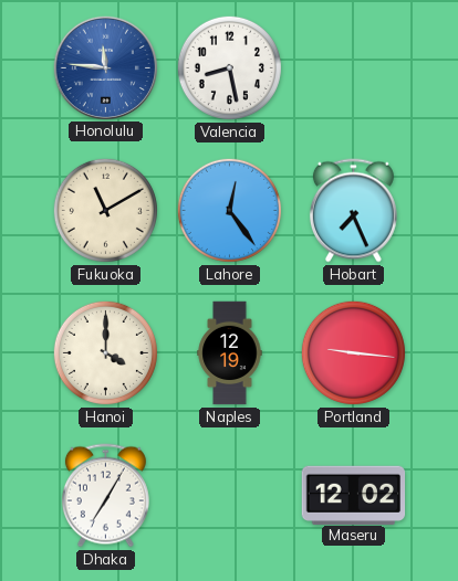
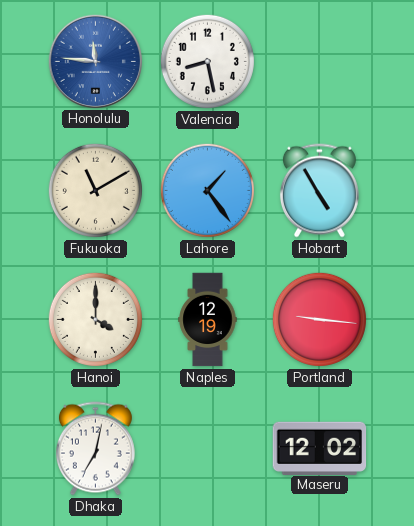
Lahore: 12:24 -> 1:24
Hobart: 7:26 -> 4:55
Dhaka: 7:05 -> 7:02
